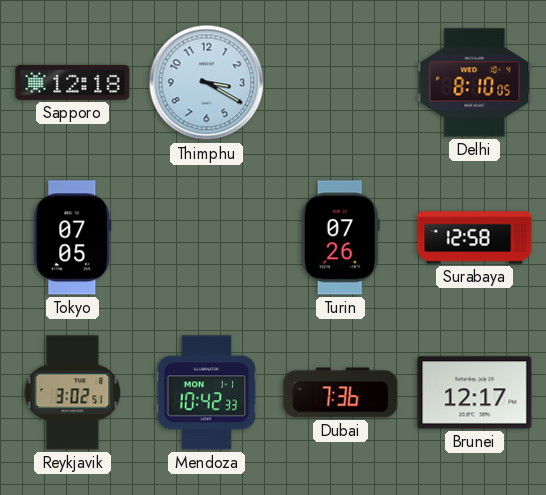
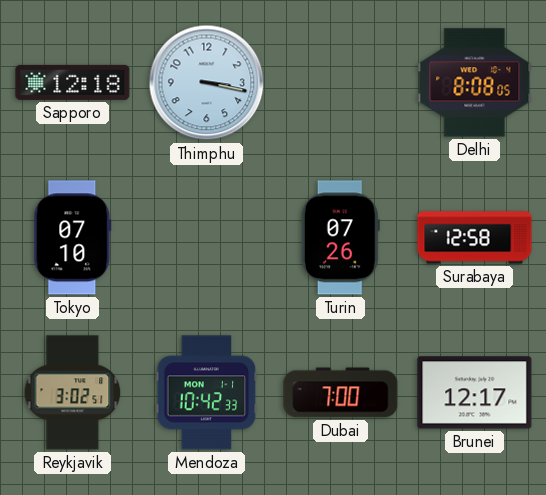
Thimphu: 3:20 -> 3:17
Delhi: 8:10 -> 8:08
Tokyo: 07:05 -> 07:10
Dubai: 7:36 -> 7:00
